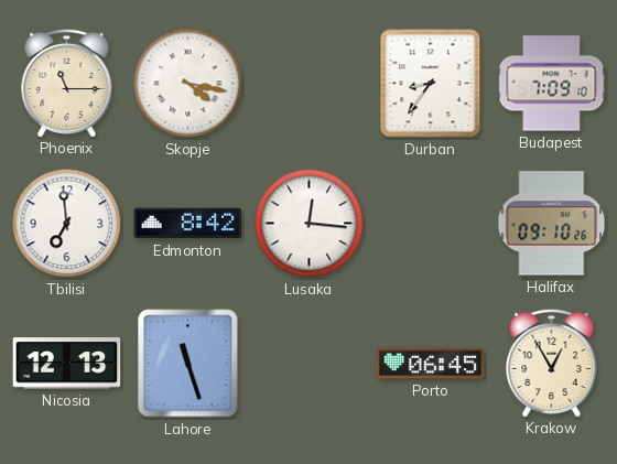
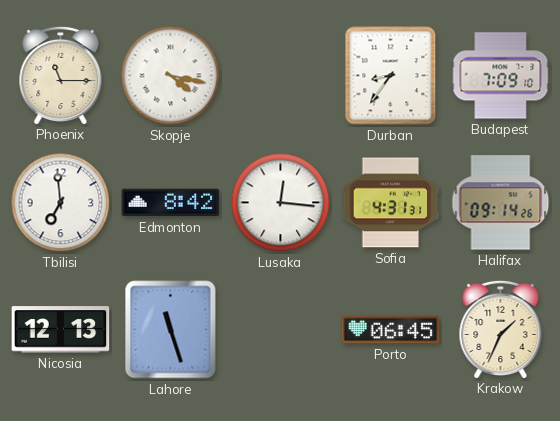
Sofia: none -> 4:31
Halifax: 09:10 -> 09:14
Krakow: 12:55 -> 1:34
